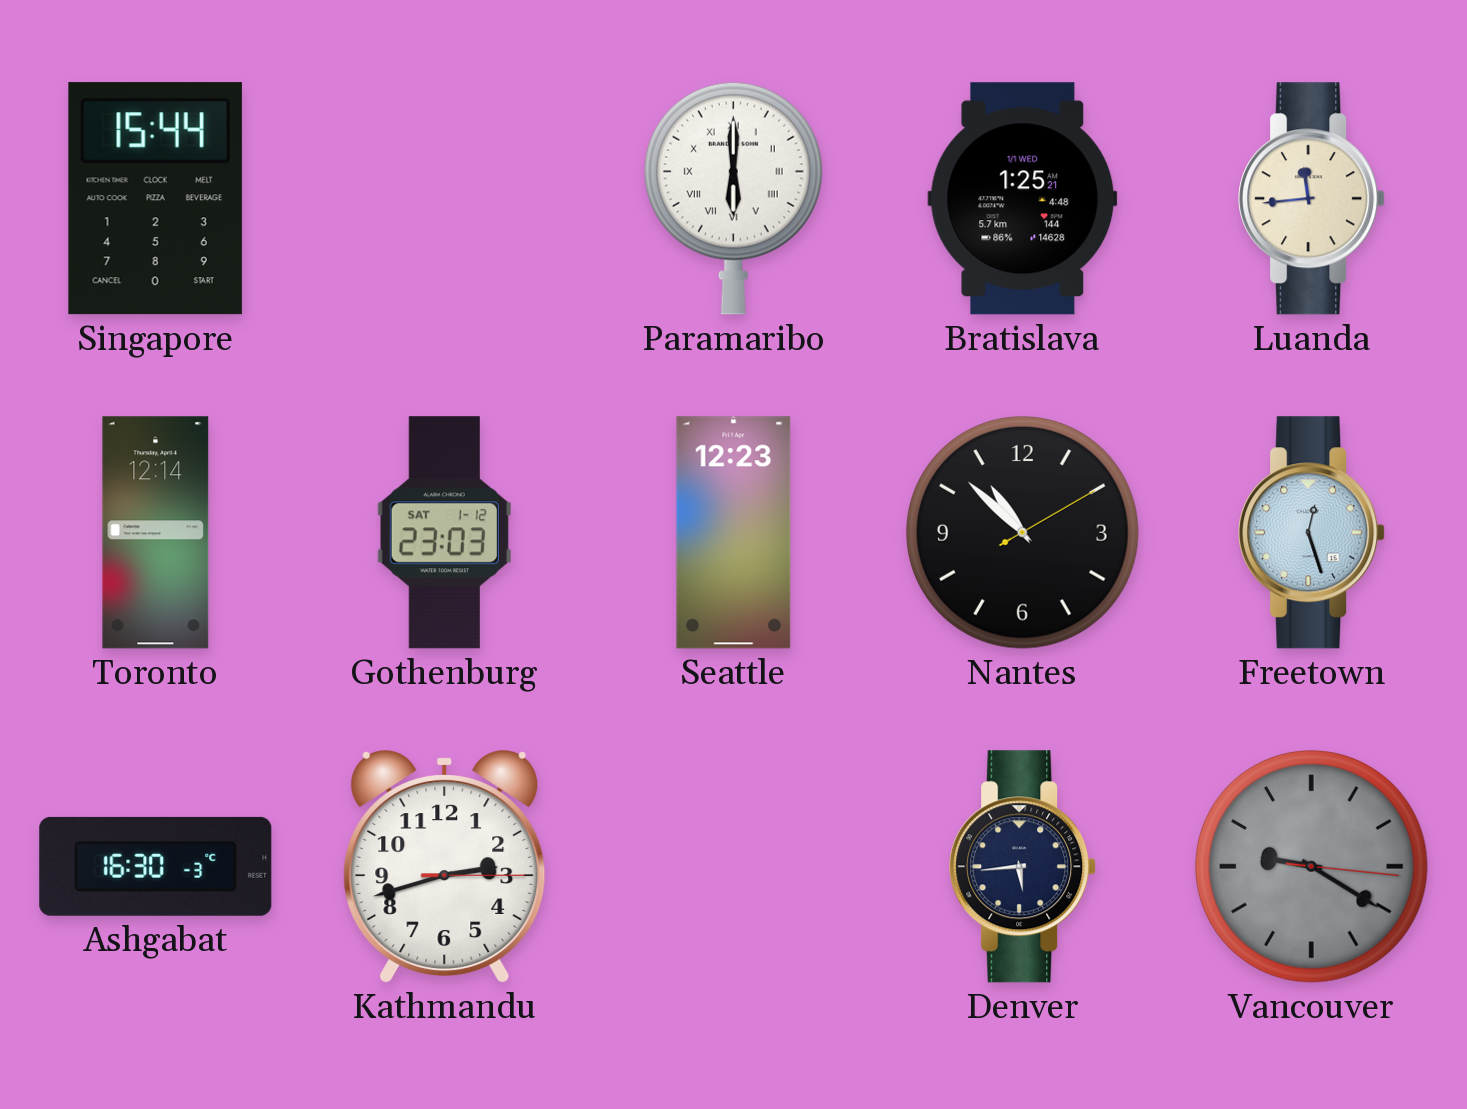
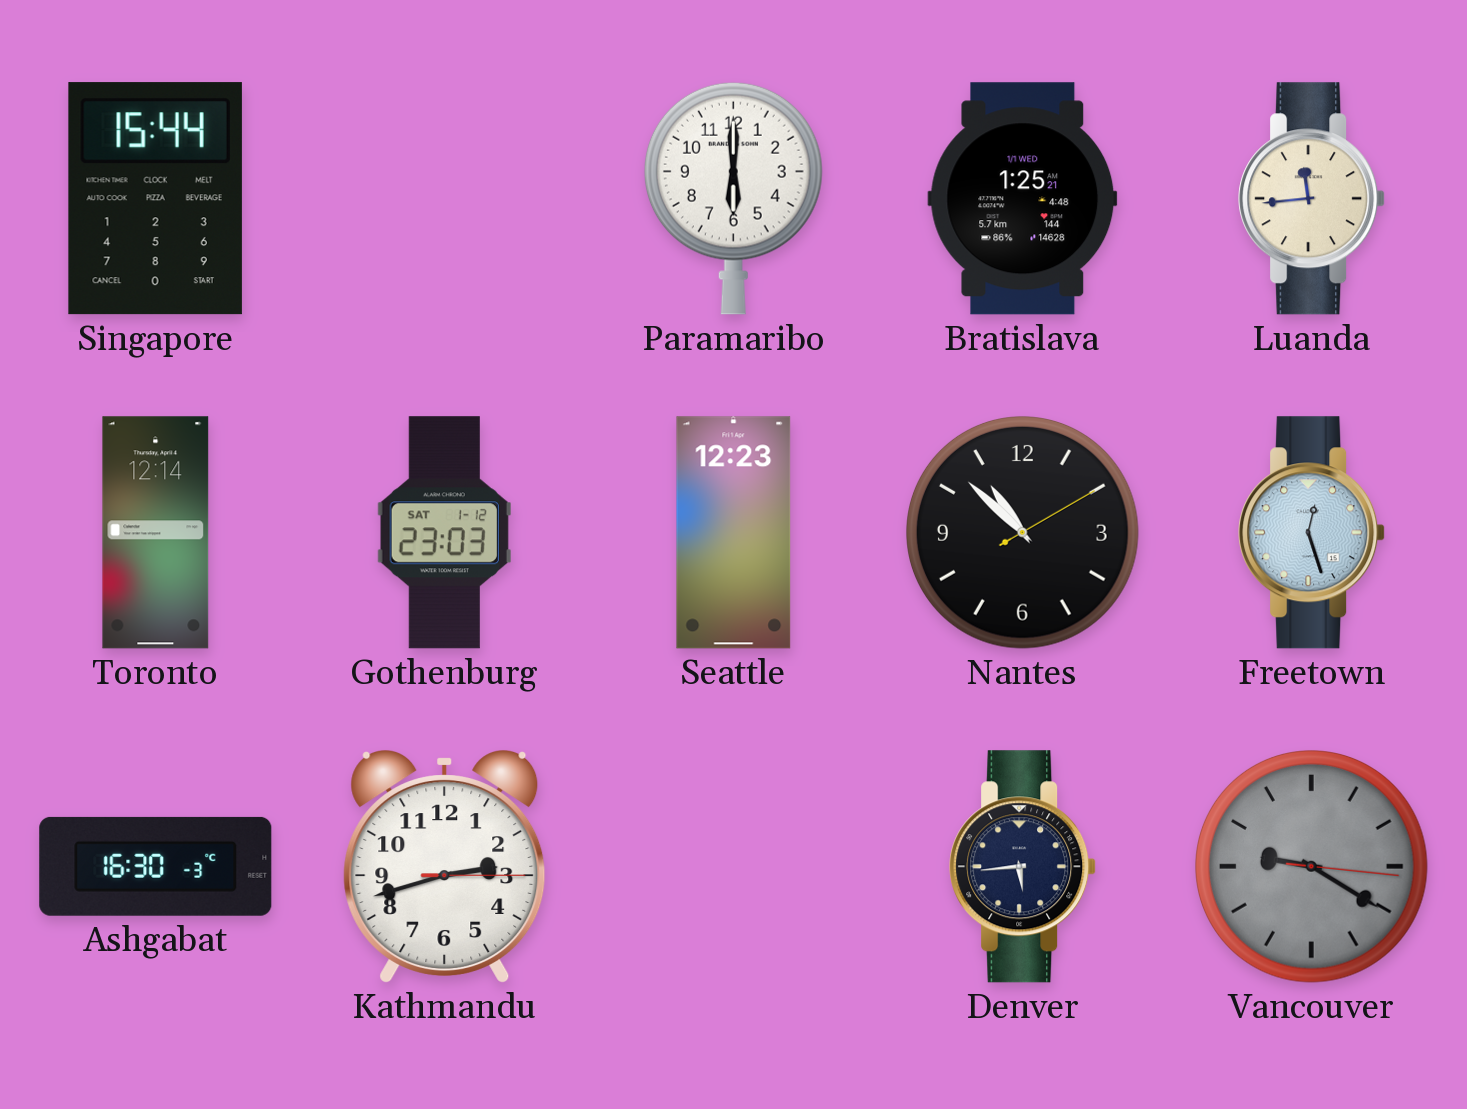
Paramaribo numerals: Roman -> Arabic
